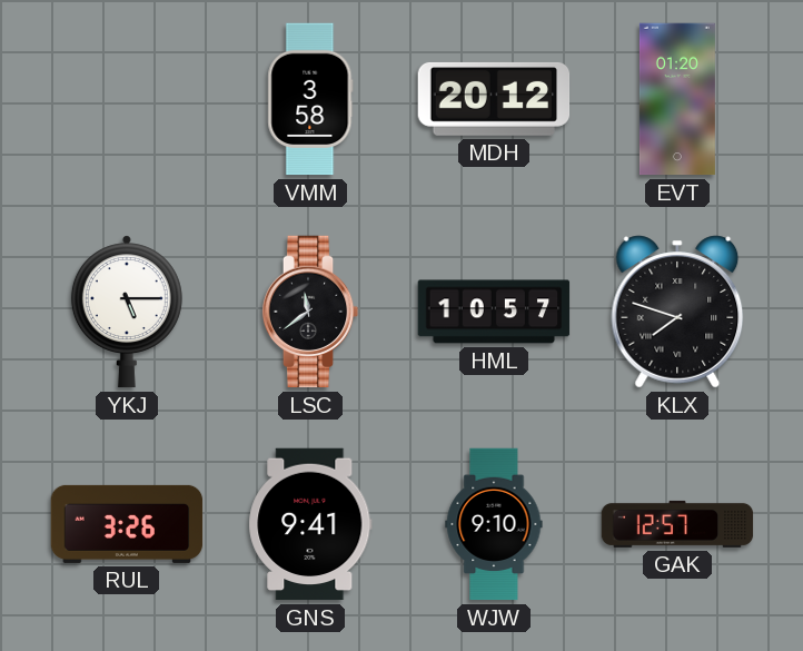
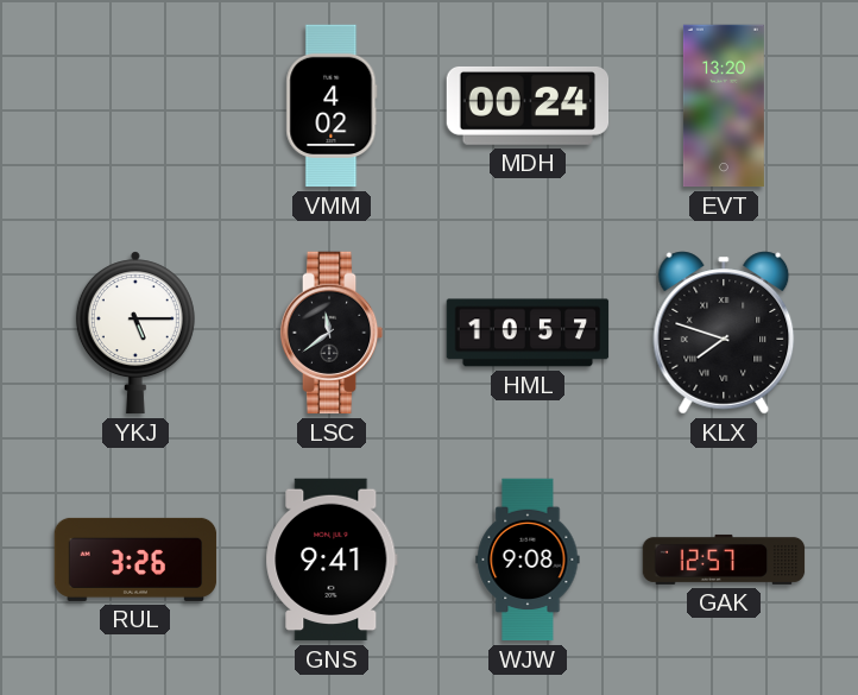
VMM: 3:58 -> 4:02
MDH: 20:12 -> 00:24
EVT: 01:20 -> 13:20
WJW: 9:10 -> 9:08
